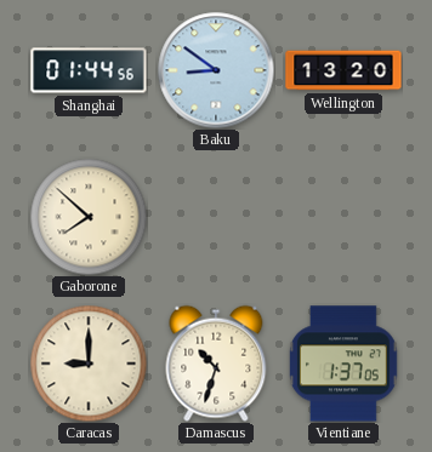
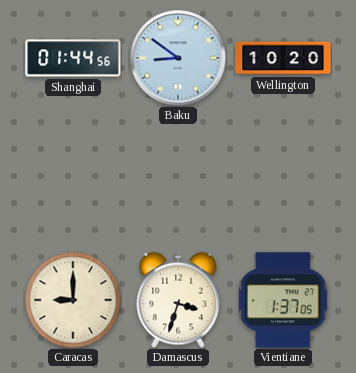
Wellington: 13:20 -> 10:20
Gaborone: 7:52 -> none
Damascus: 10:33 -> 3:33
